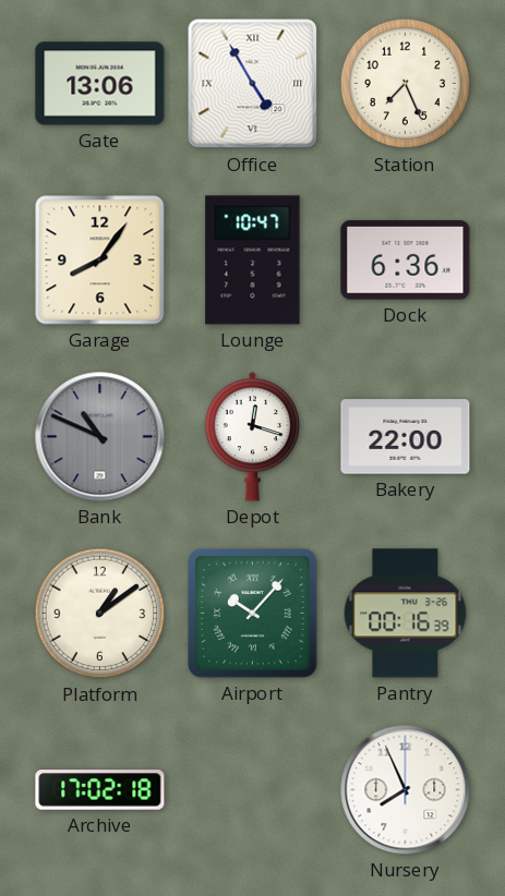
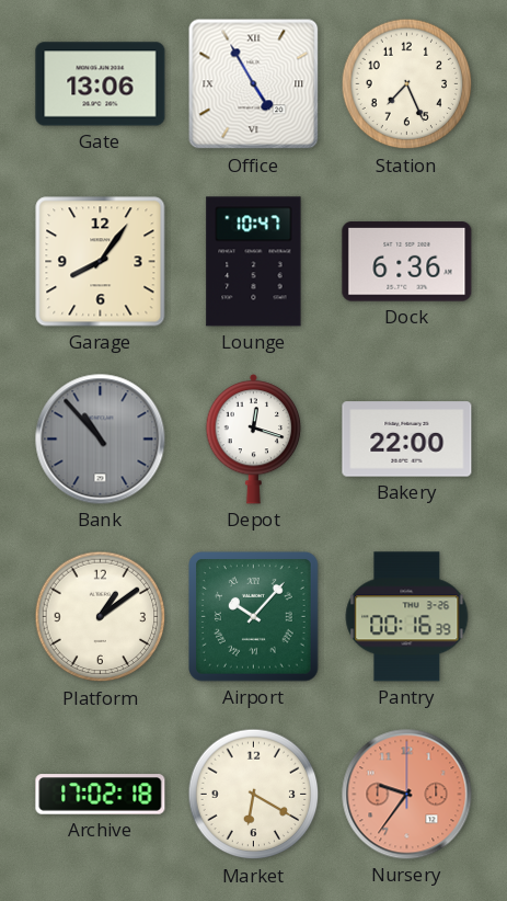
Bank: 10:49 -> 10:53
Market: none -> 6:20
Nursery: 7:56 -> 9:36
Nursery dial: white -> salmon
